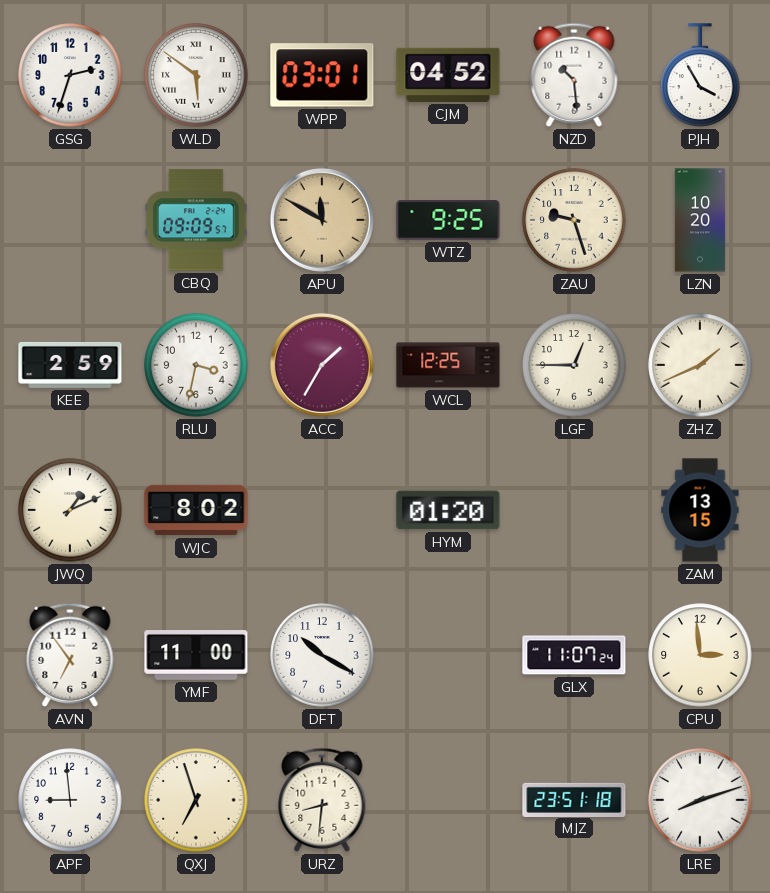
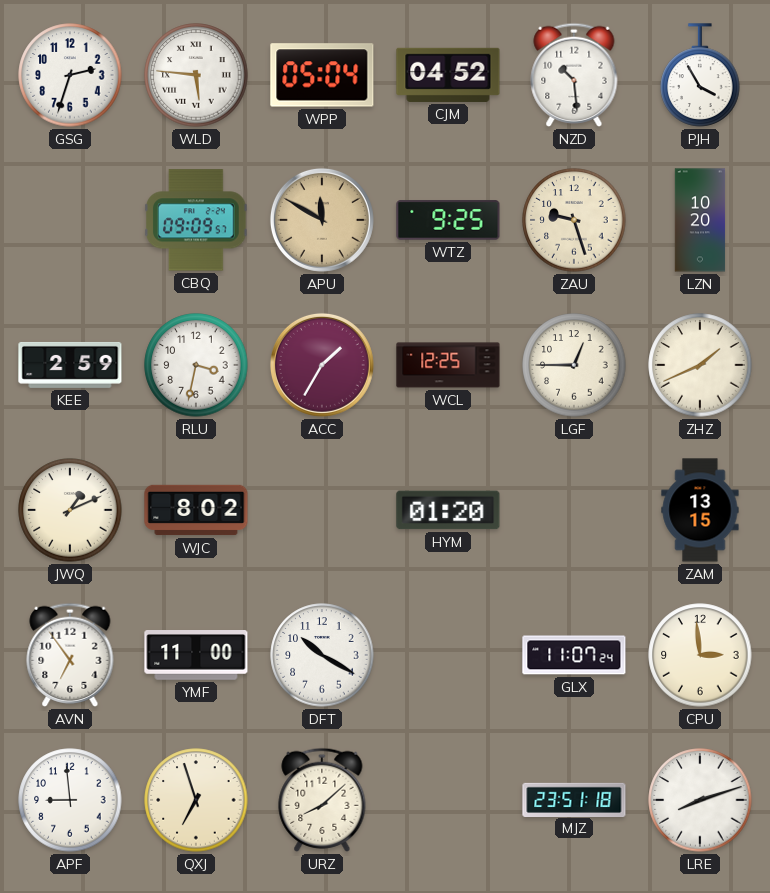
WLD: 5:51 -> 5:46
WPP: 03:01 -> 05:04
URZ: 8:31 -> 8:08
